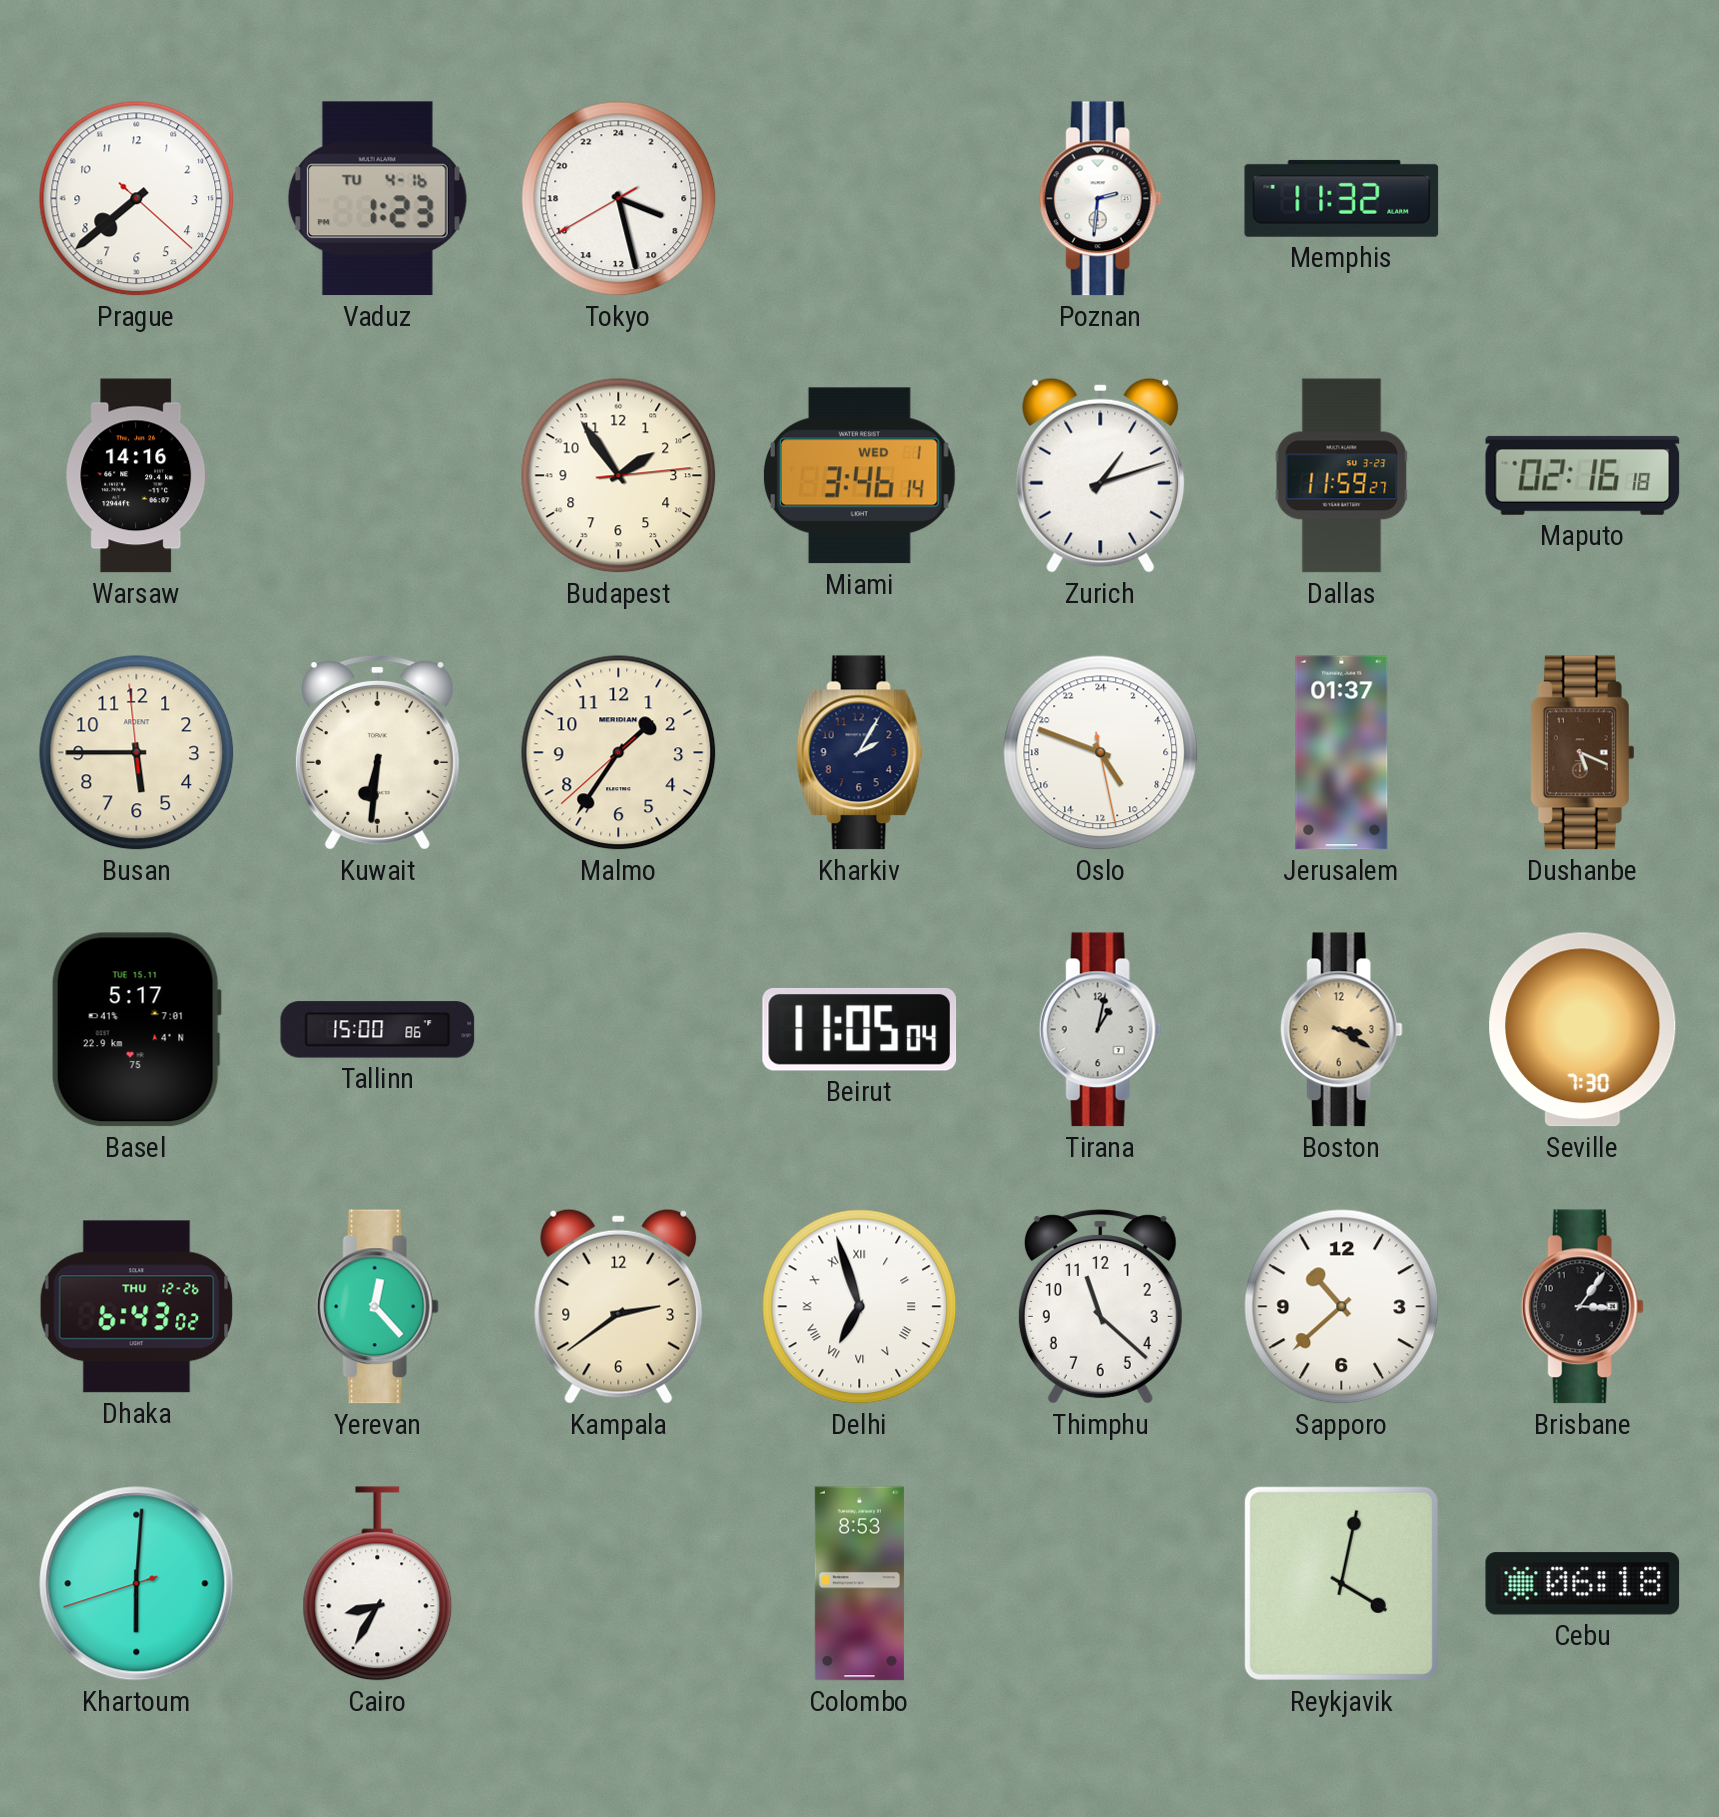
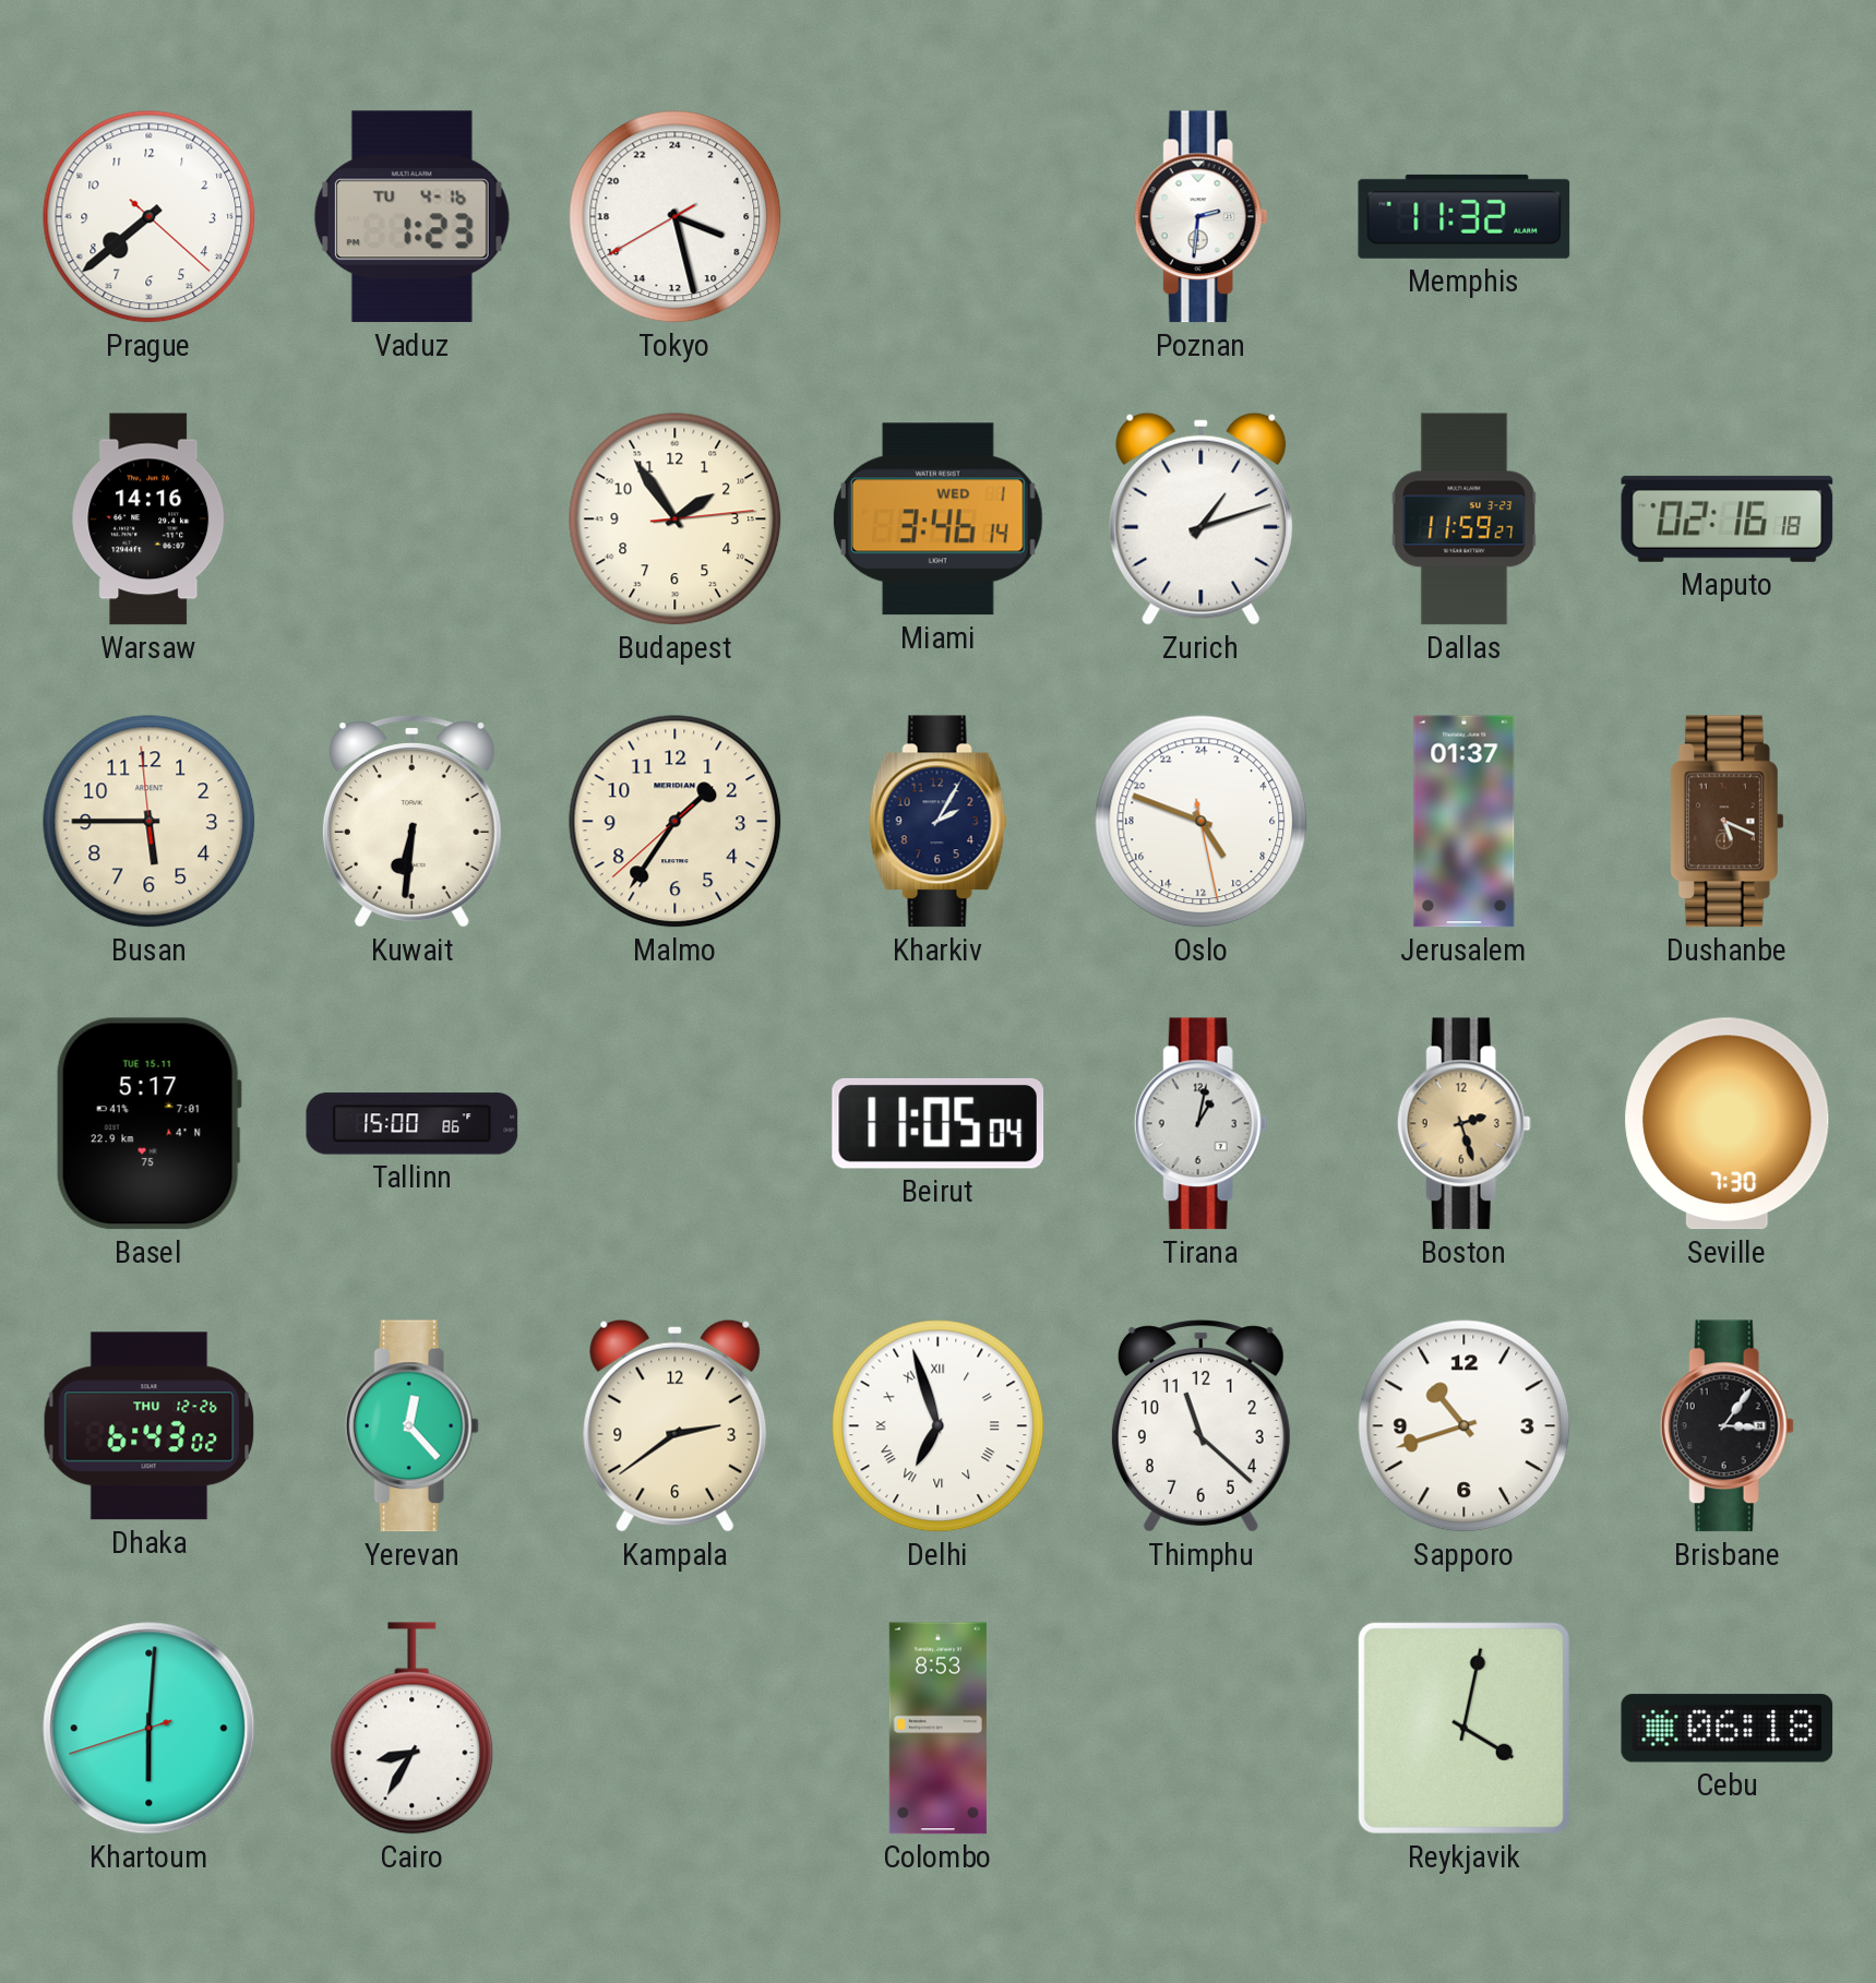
Boston: 3:20 -> 2:27
Sapporo: 10:38 -> 10:42
